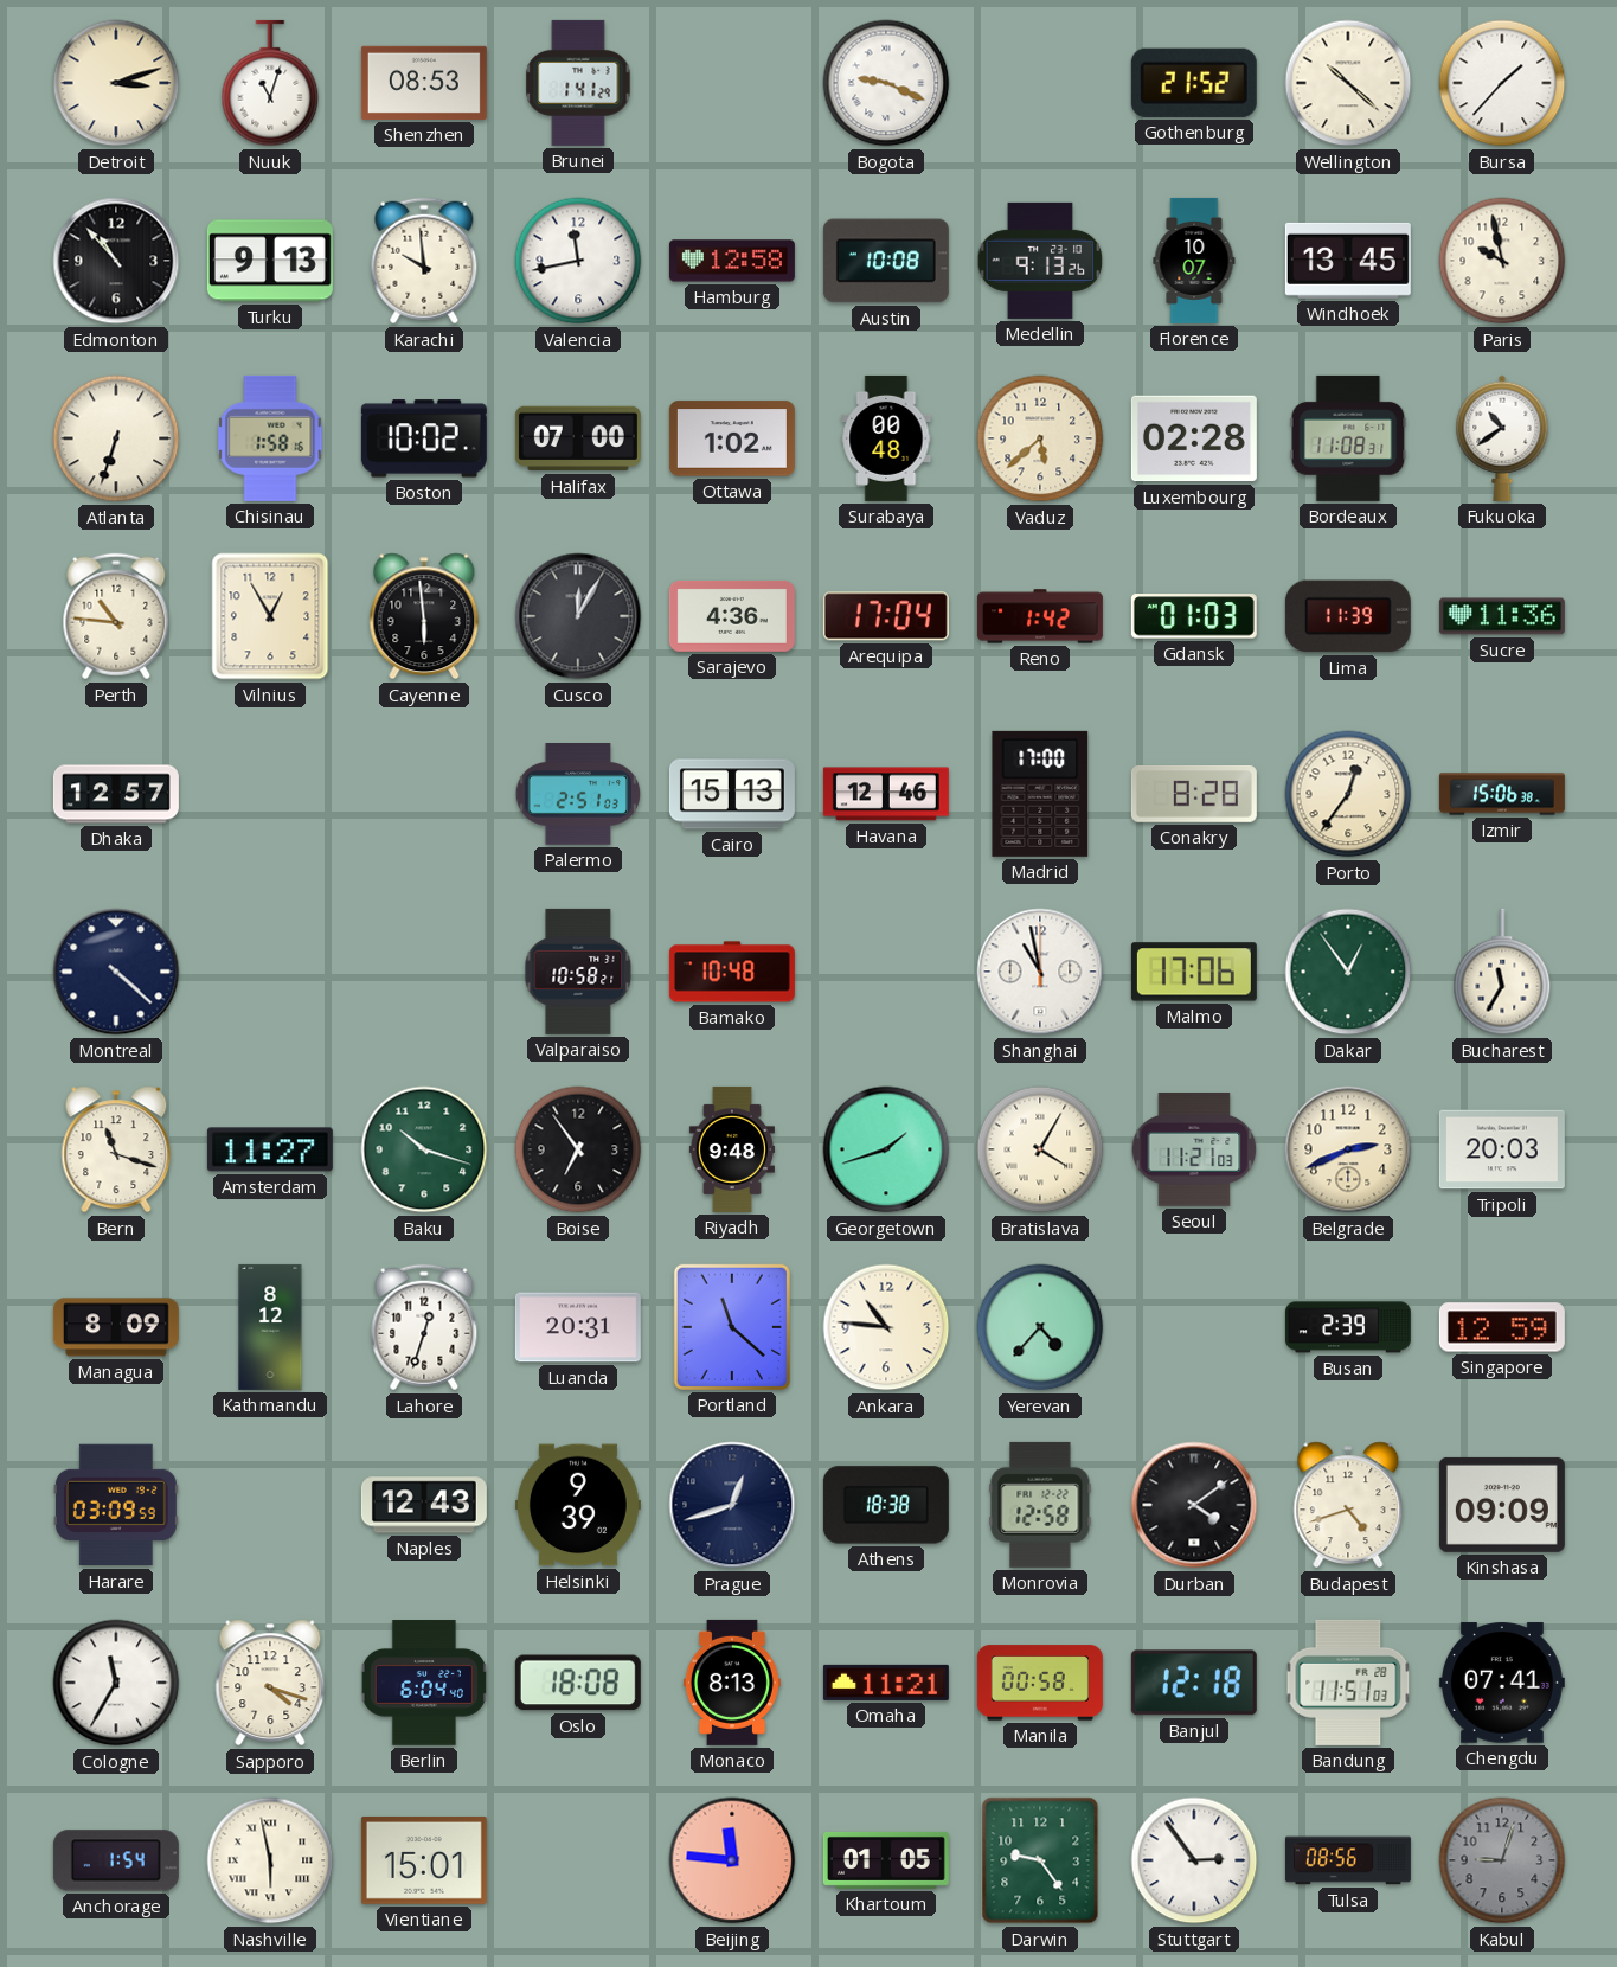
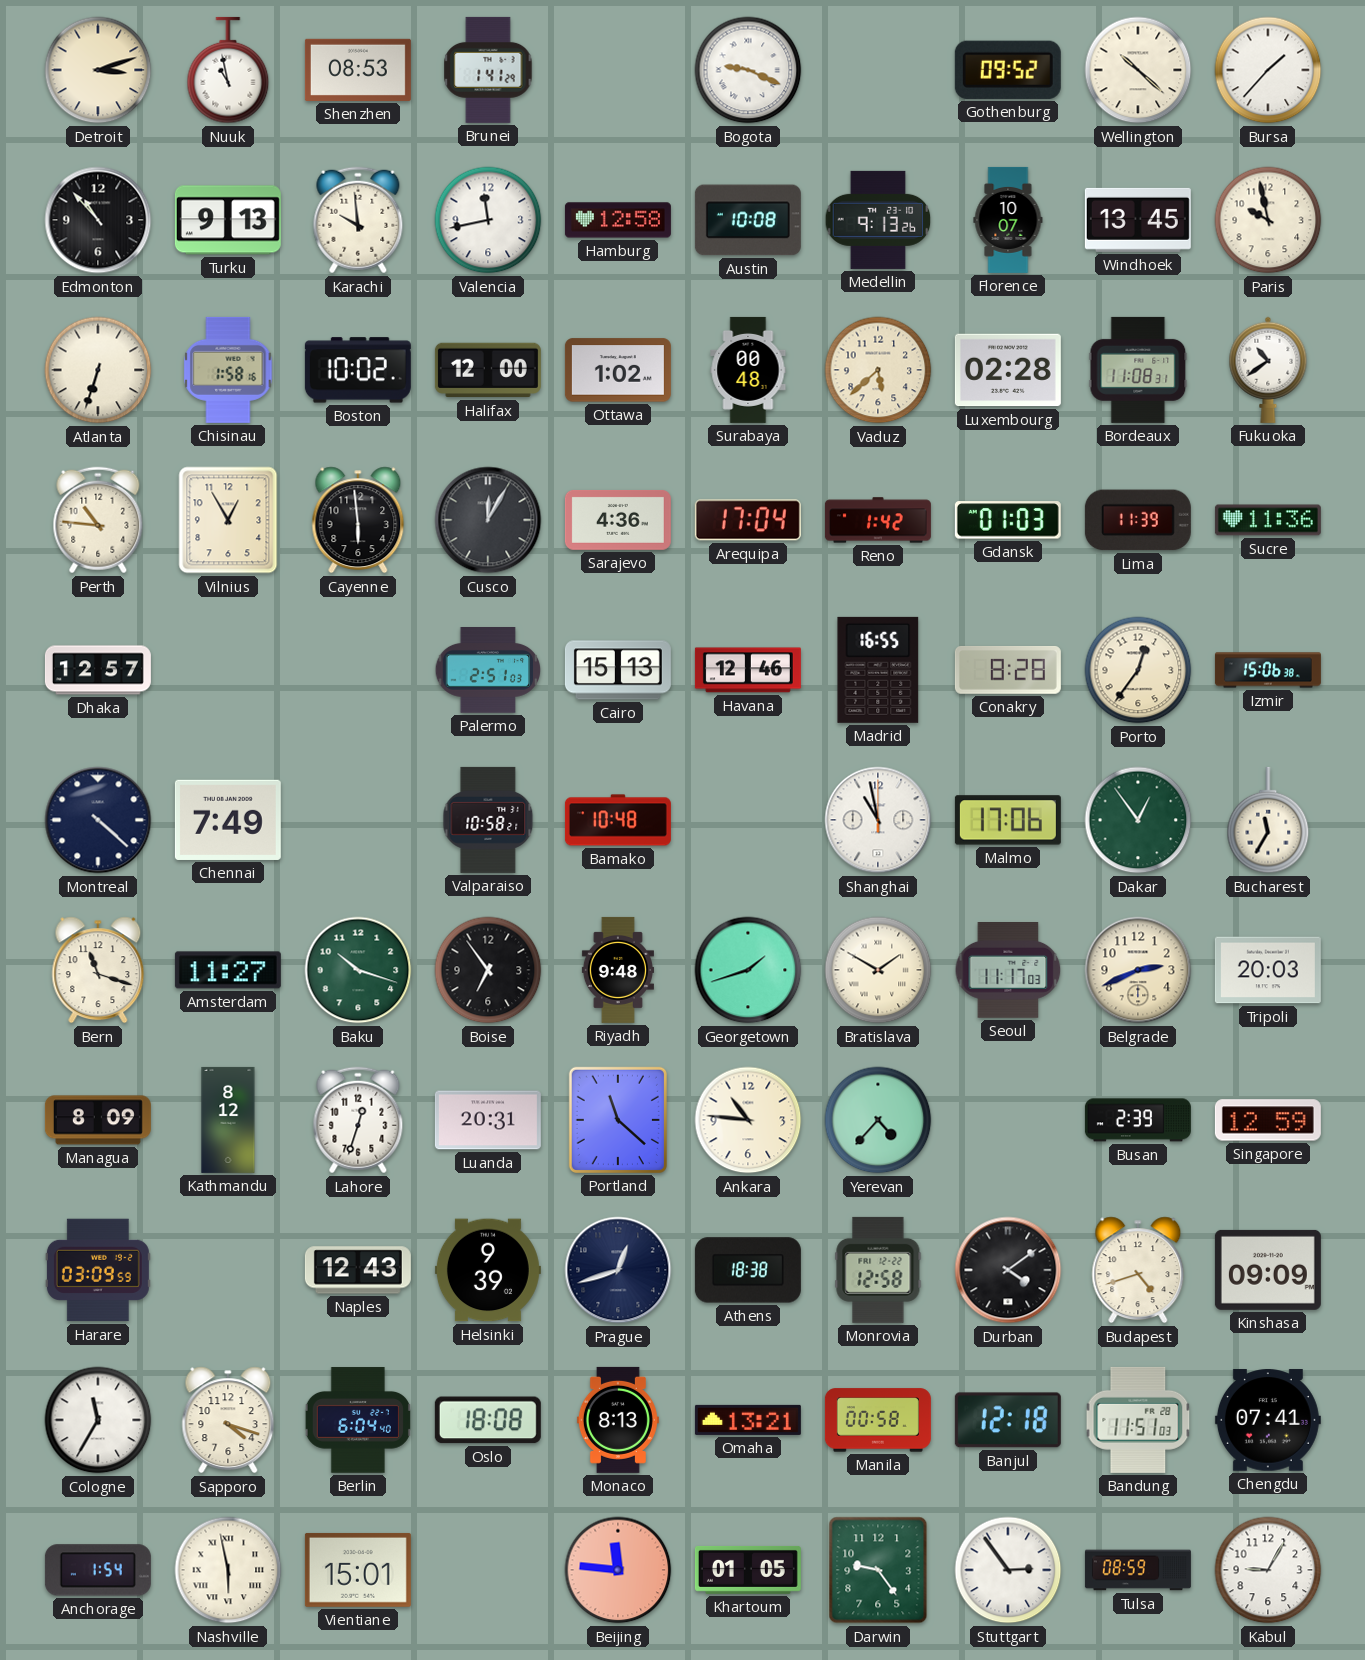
Nuuk: 11:03 -> 10:58
Gothenburg: 21:52 -> 09:52
Halifax: 07:00 -> 12:00
Madrid: 17:00 -> 16:55
Chennai: none -> 7:49
Bratislava: 4:05 -> 1:50
Seoul: 11:21 -> 11:17
Omaha: 11:21 -> 13:21
Tulsa: 08:56 -> 08:59
Kabul: 9:03 -> 9:05
Kabul dial: grey -> white
